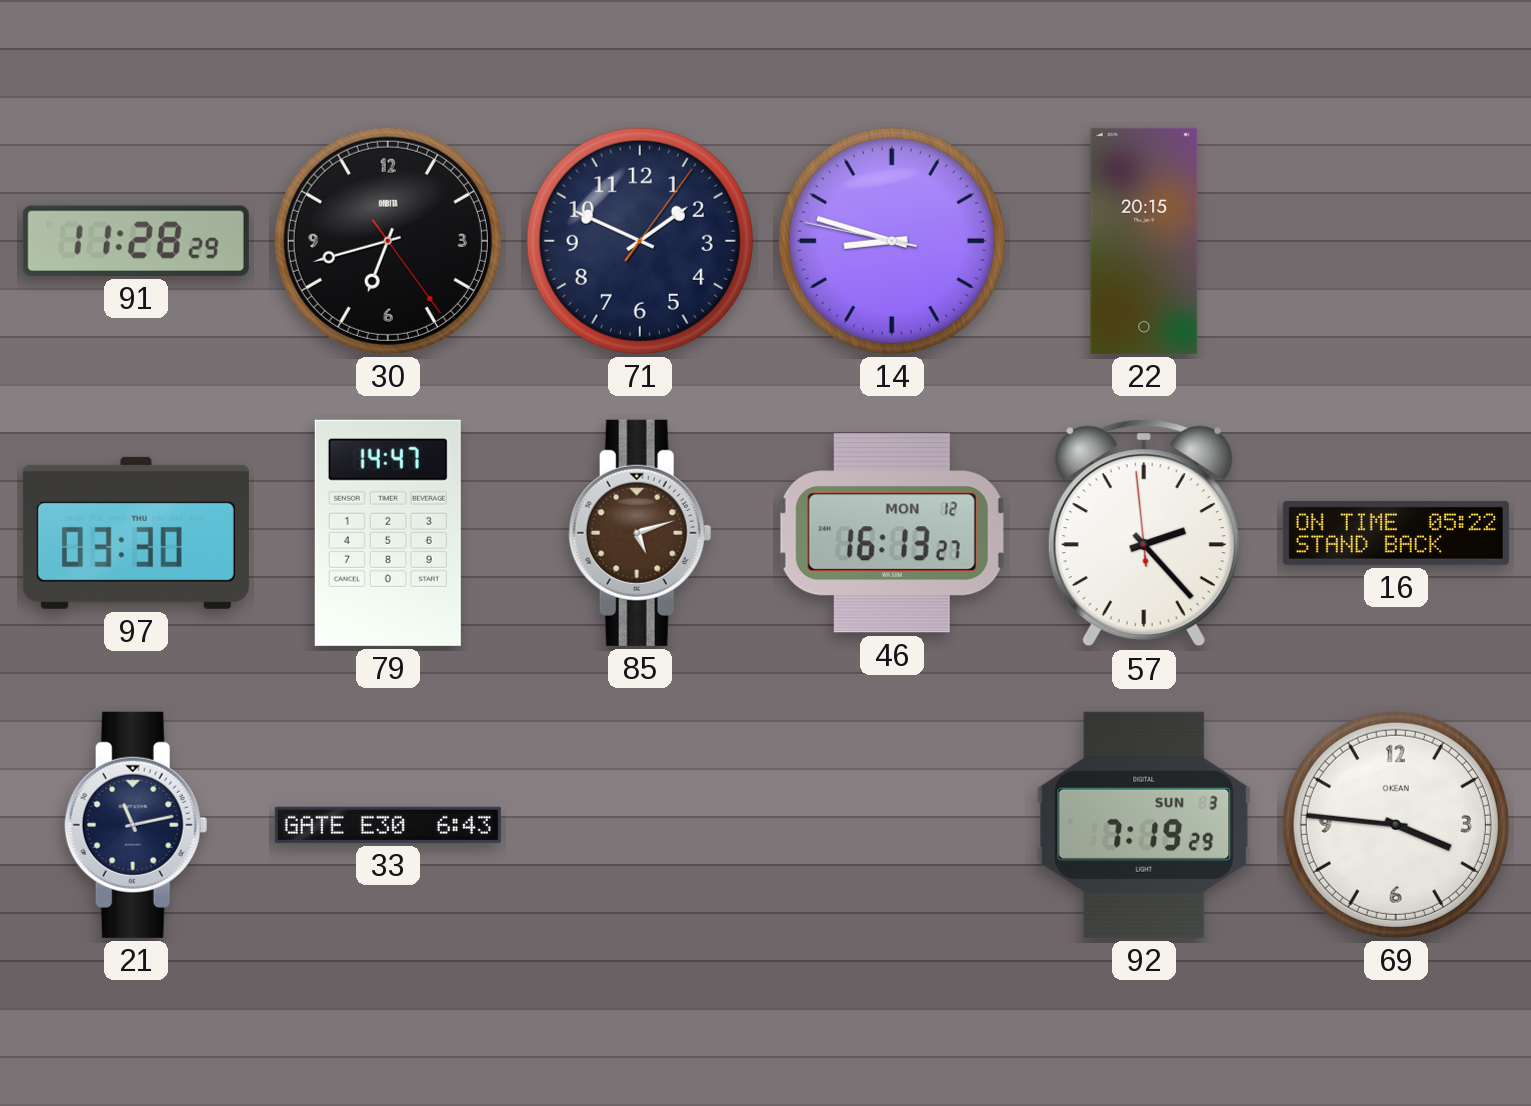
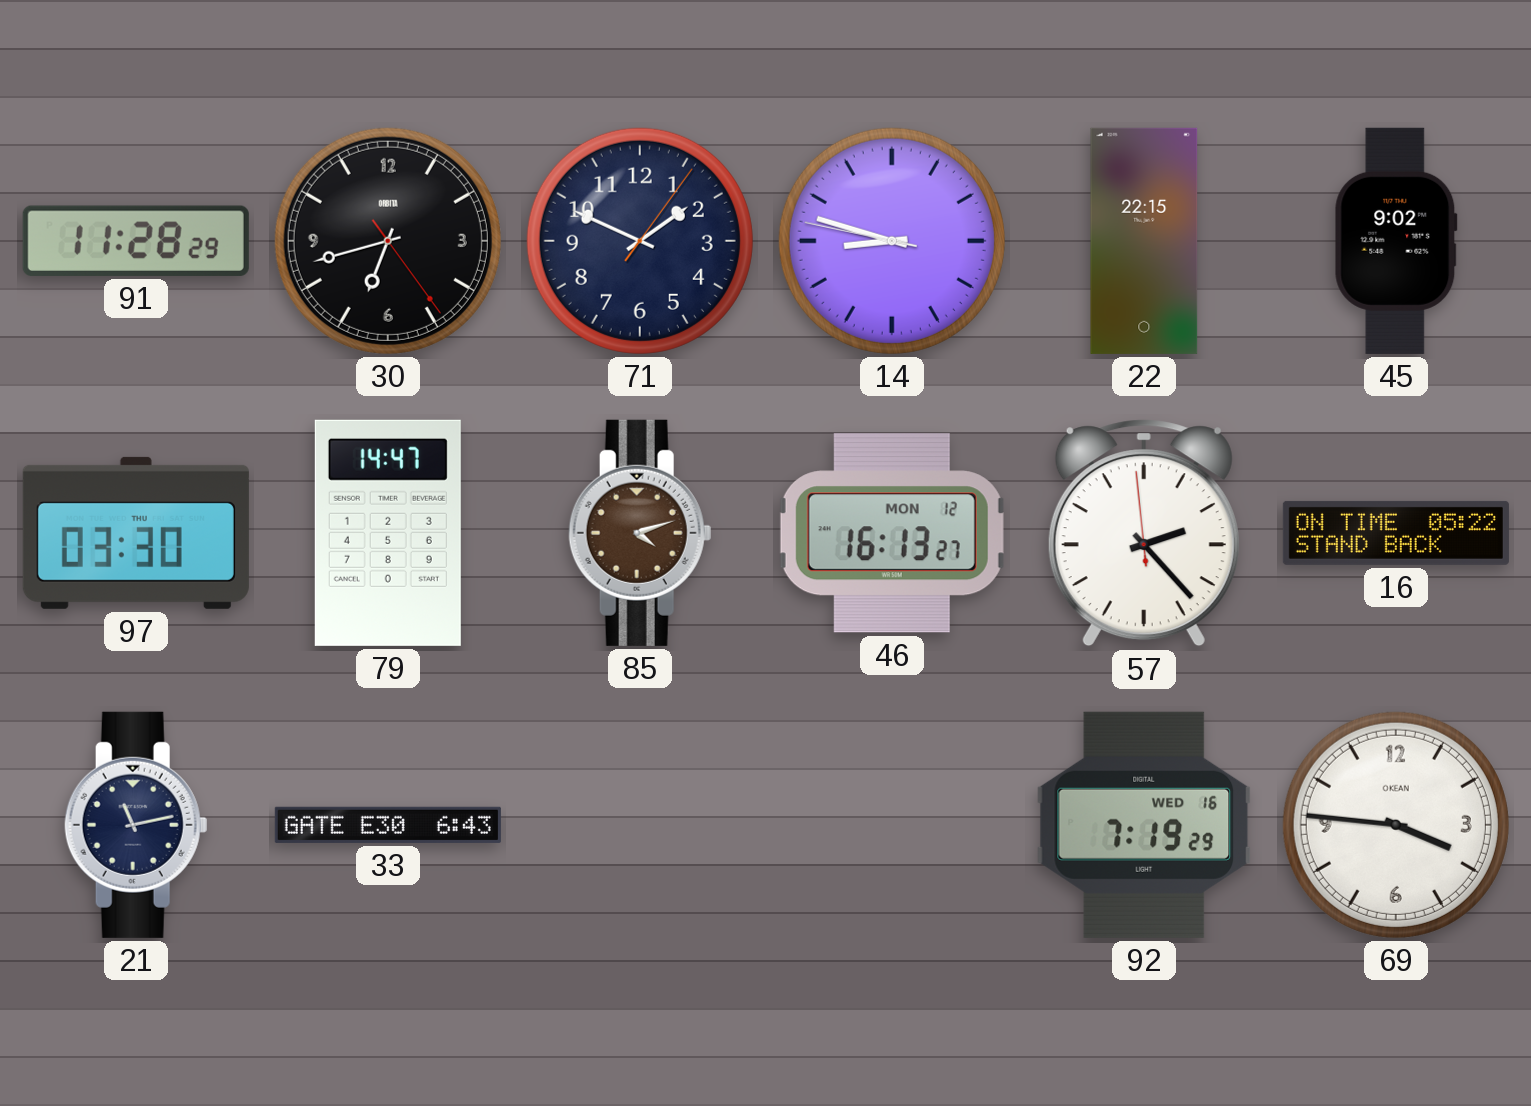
22: 20:15 -> 22:15
45: none -> 9:02
85: 5:12 -> 4:12
92 date: SUN 3 -> WED 16
